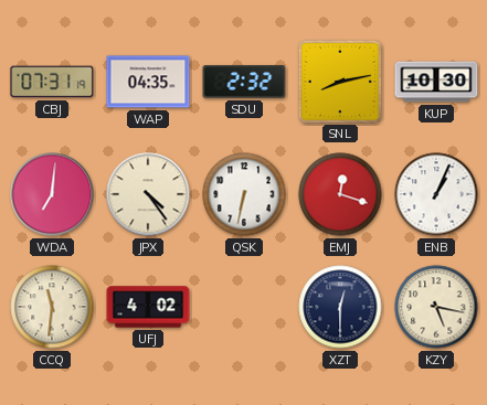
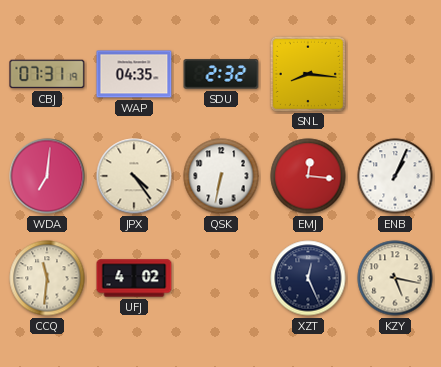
SNL: 8:13 -> 8:16
KUP: 10:30 -> none
EMJ: 12:18 -> 12:16
XZT: 12:30 -> 12:26
